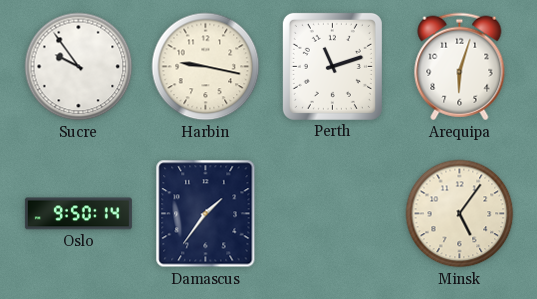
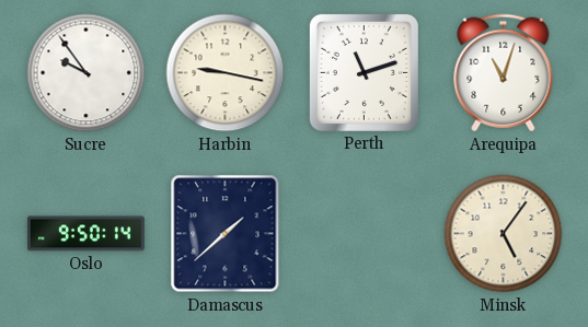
Arequipa: 6:03 -> 11:03
Damascus: 1:36 -> 1:38
